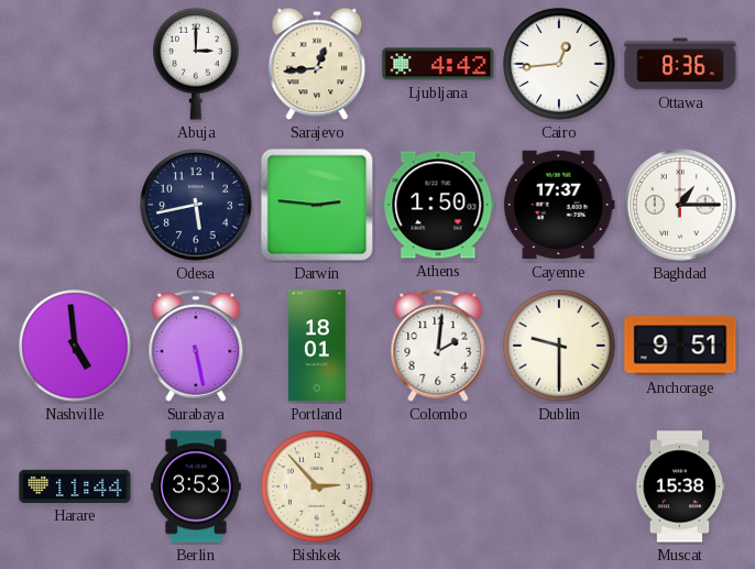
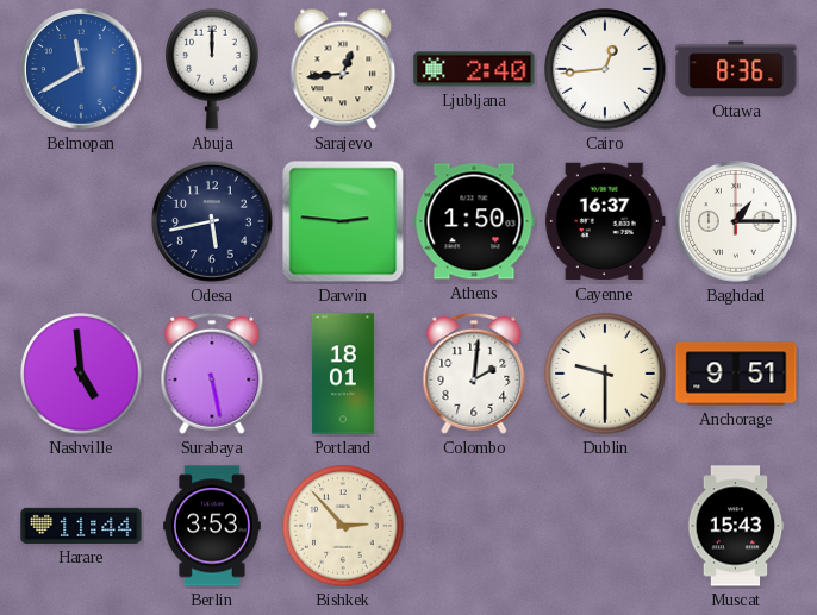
Belmopan: none -> 11:40
Abuja: 3:00 -> 12:00
Ljubljana: 4:42 -> 2:40
Cayenne: 17:37 -> 16:37
Muscat: 15:38 -> 15:43
